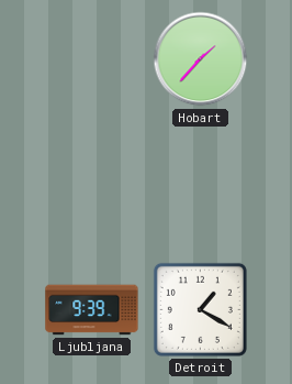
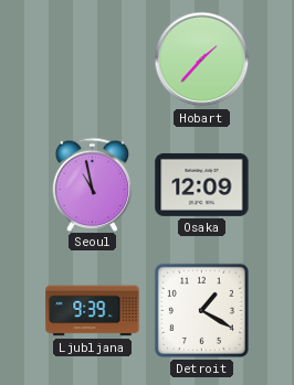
Seoul: none -> 10:58
Osaka: none -> 12:09
